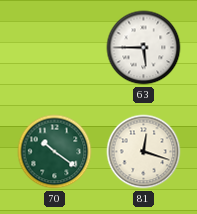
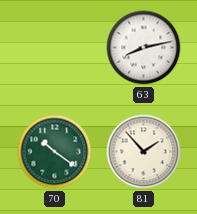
63: 5:45 -> 8:13
81: 12:18 -> 1:53
